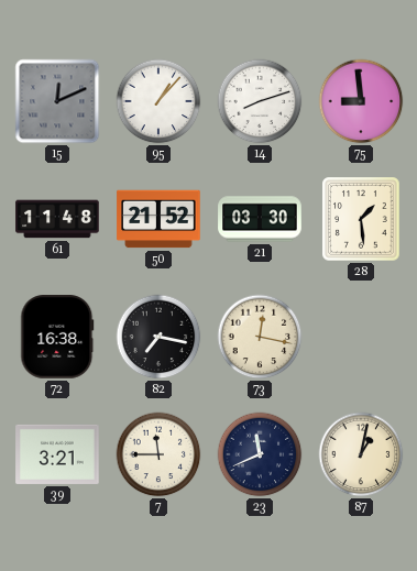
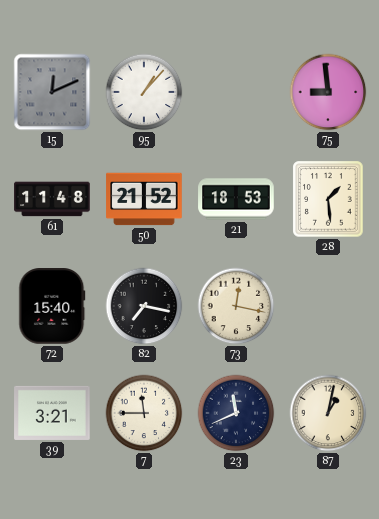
14: 8:12 -> none
21: 03:30 -> 18:53
72: 16:38 -> 15:40
